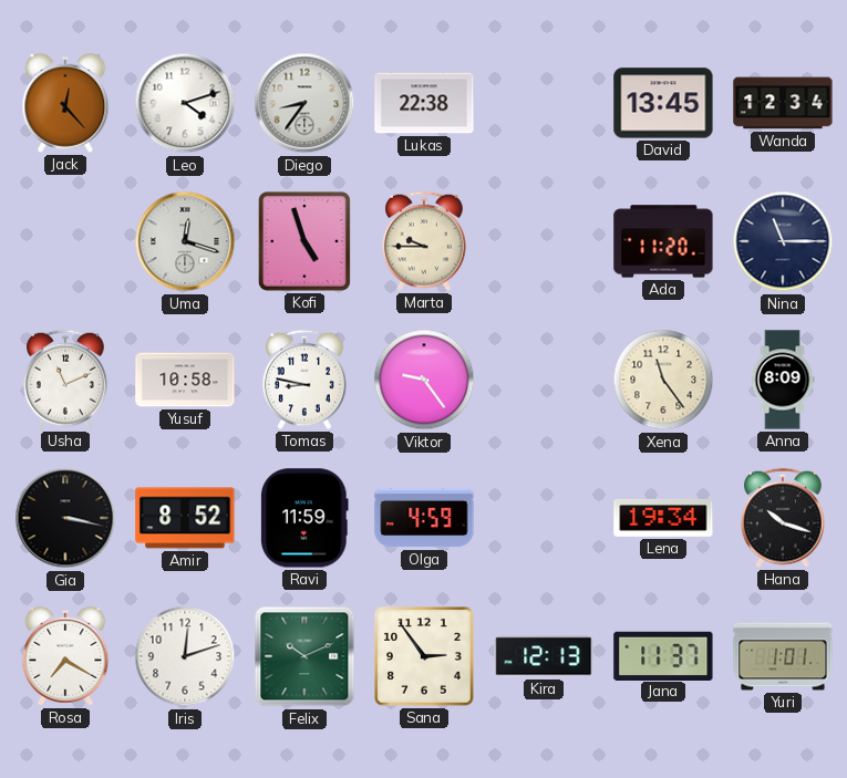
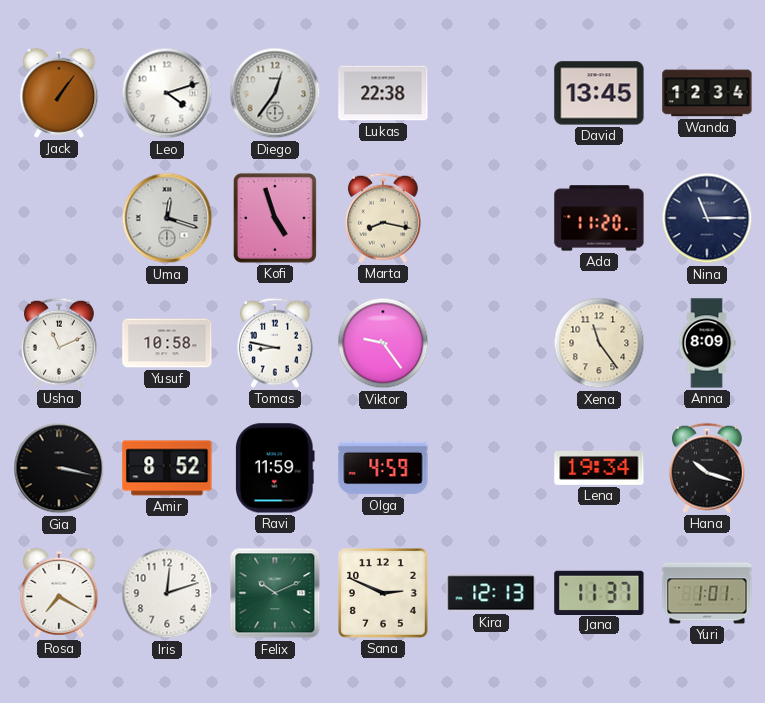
Jack: 12:23 -> 1:06
Diego: 8:36 -> 12:36
Marta: 9:45 -> 8:17
Sana: 2:54 -> 2:49
